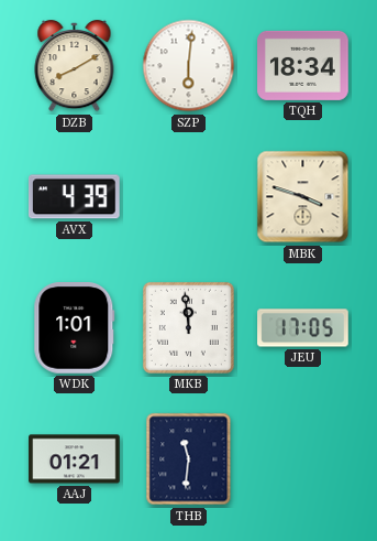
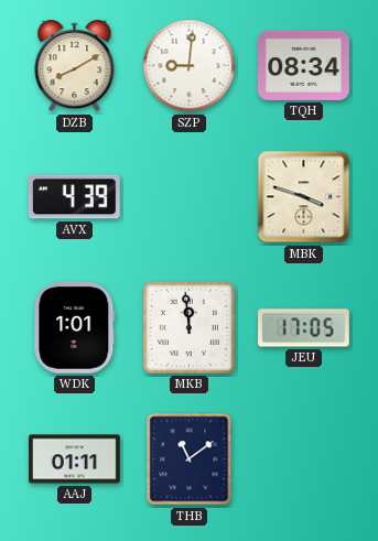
SZP: 6:01 -> 9:01
TQH: 18:34 -> 08:34
AAJ: 01:21 -> 01:11
THB: 11:31 -> 11:09
